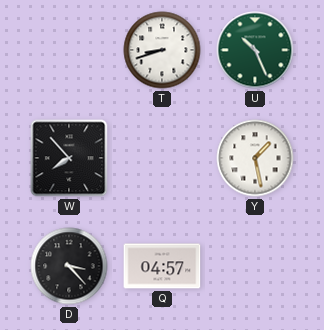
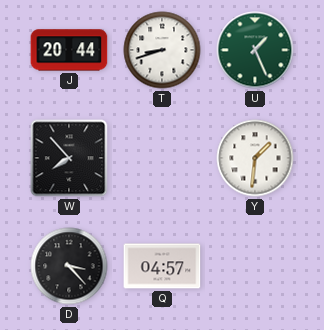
J: none -> 20:44
U: 10:26 -> 1:26
Y: 1:28 -> 1:31
